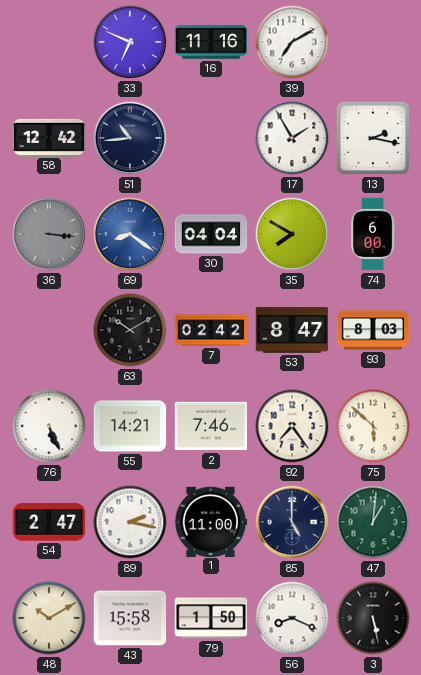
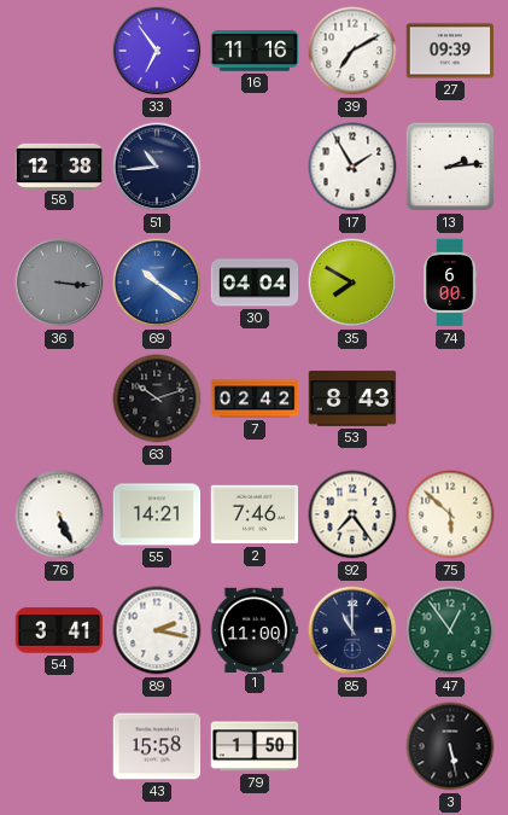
33: 6:49 -> 6:54
27: none -> 09:39
58: 12:42 -> 12:38
13: 2:17 -> 2:14
69: 8:21 -> 10:21
63: 10:10 -> 10:12
53: 8:47 -> 8:43
93: 8:03 -> none
54: 2:47 -> 3:41
85: 5:00 -> 11:00
47: 1:01 -> 12:54
48: 10:10 -> none
56: 8:19 -> none
